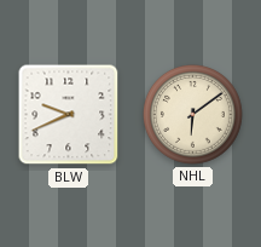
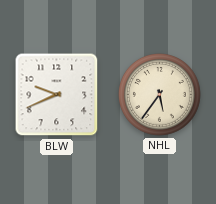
NHL: 6:09 -> 5:36
